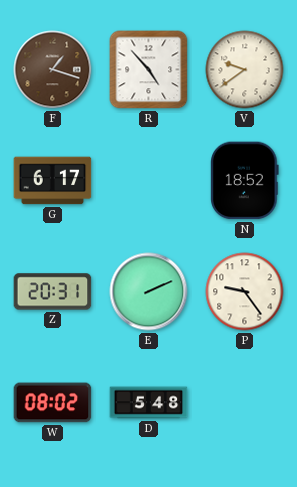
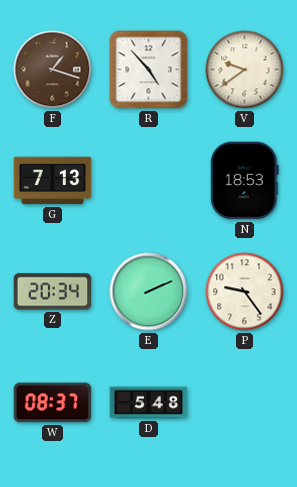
G: 6:17 -> 7:13
N: 18:52 -> 18:53
Z: 20:31 -> 20:34
W: 08:02 -> 08:37
